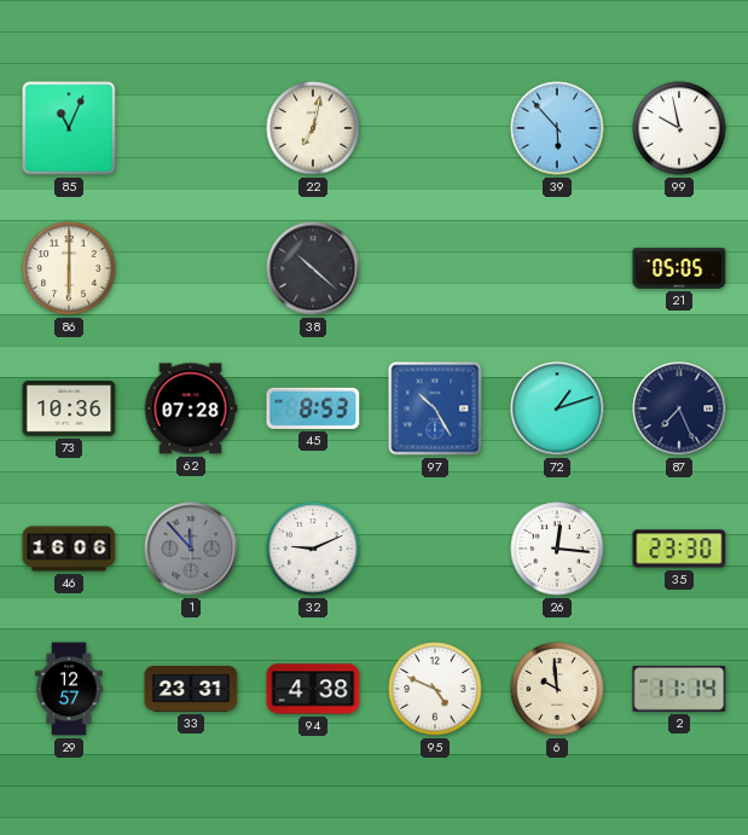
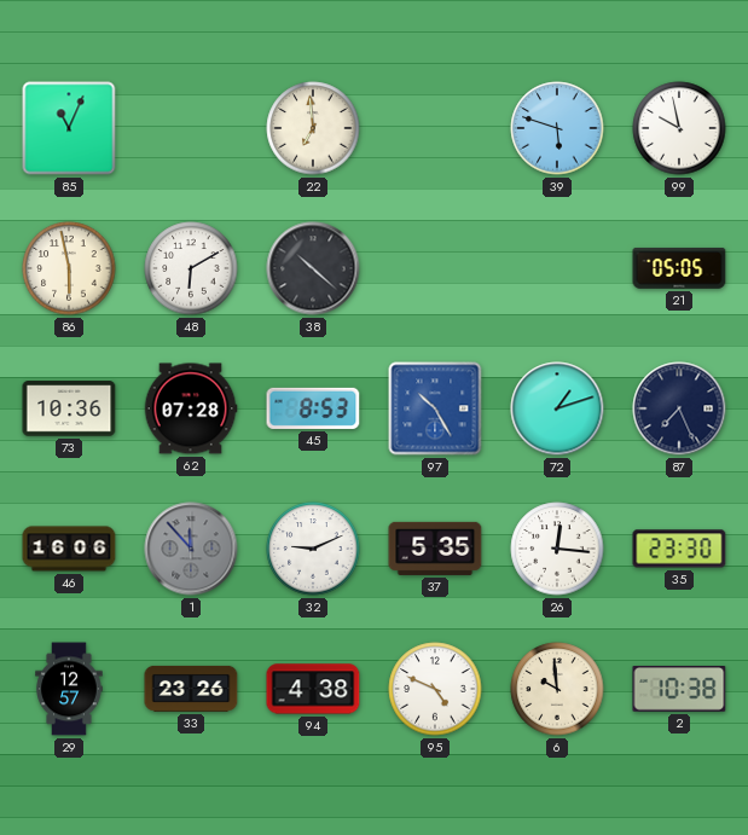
22: 7:02 -> 6:59
39: 5:53 -> 5:48
86: 6:00 -> 5:58
48: none -> 6:10
37: none -> 5:35
33: 23:31 -> 23:26
2: 11:14 -> 10:38
